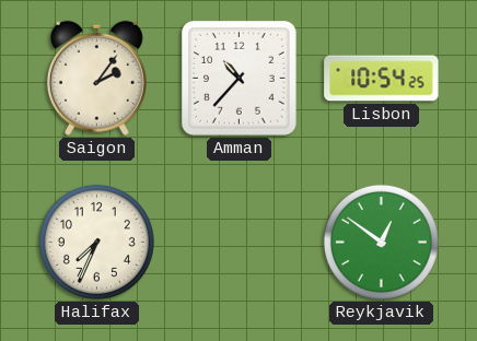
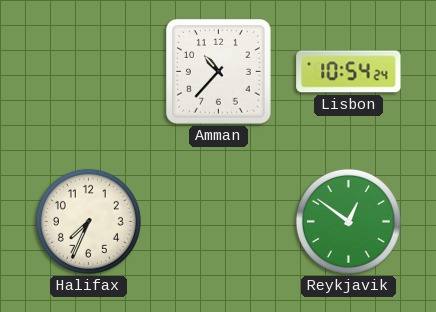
Saigon: 2:06 -> none
Lisbon: 10:54:25 -> 10:54:24
